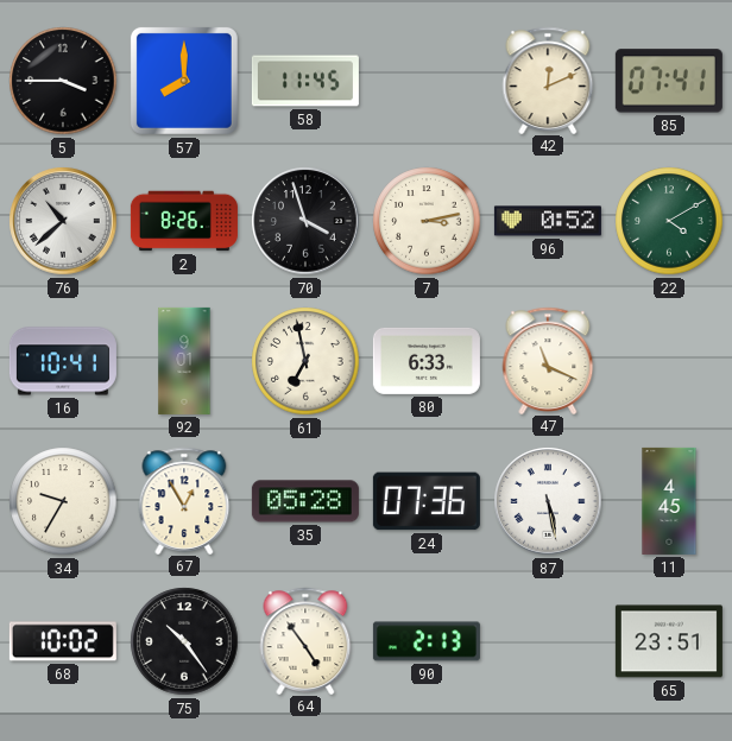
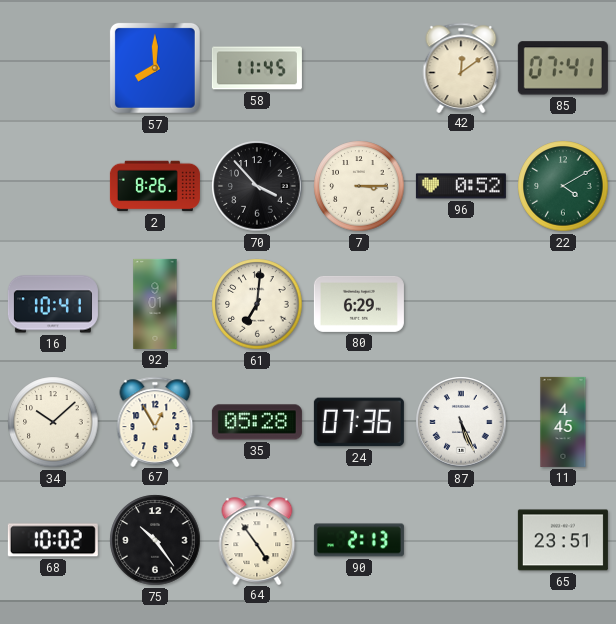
5: 3:45 -> none
42: 12:11 -> 12:09
76: 10:38 -> none
70: 3:57 -> 3:53
7: 3:13 -> 3:15
61: 6:58 -> 7:01
80: 6:33 -> 6:29
47: 11:19 -> none
34: 9:35 -> 10:08
87: 5:28 -> 5:26
